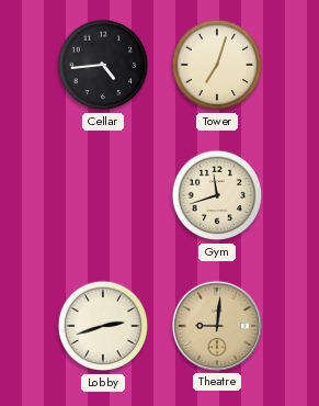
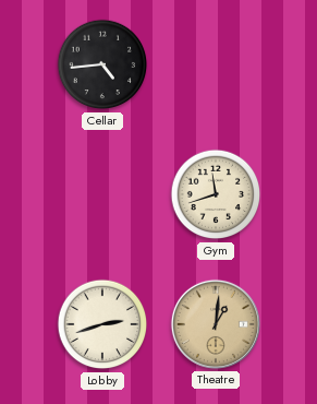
Tower: 7:03 -> none
Theatre: 9:01 -> 1:01
